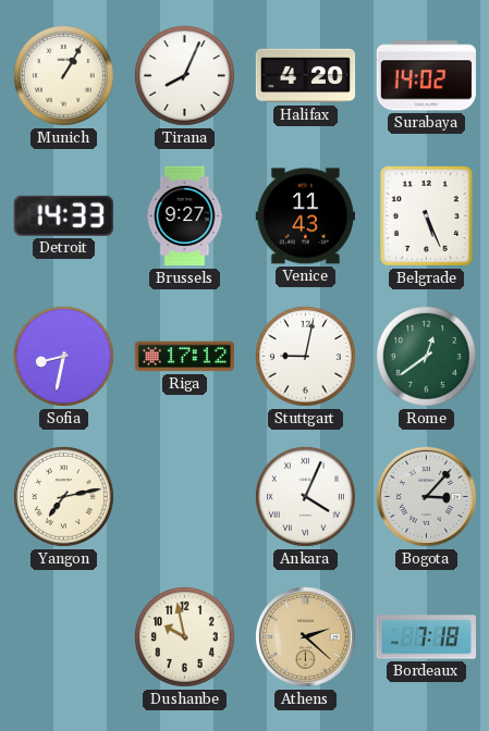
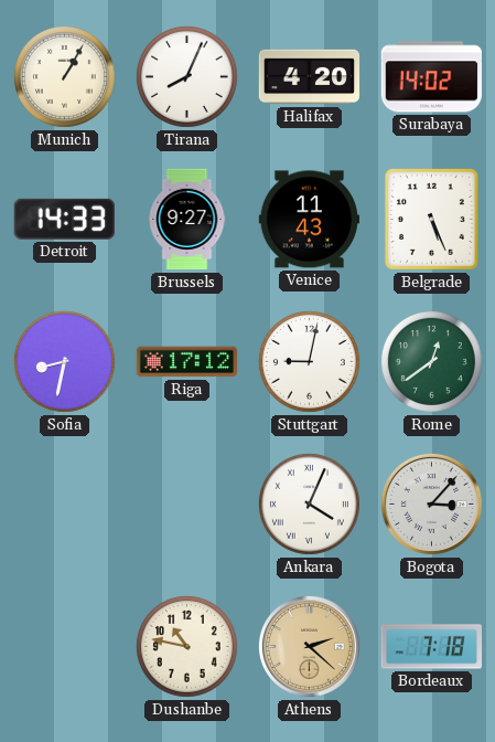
Yangon: 7:13 -> none
Dushanbe: 9:58 -> 10:47
